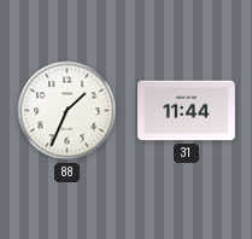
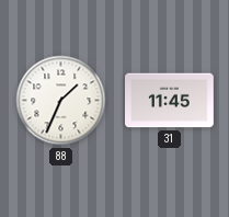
31: 11:44 -> 11:45
